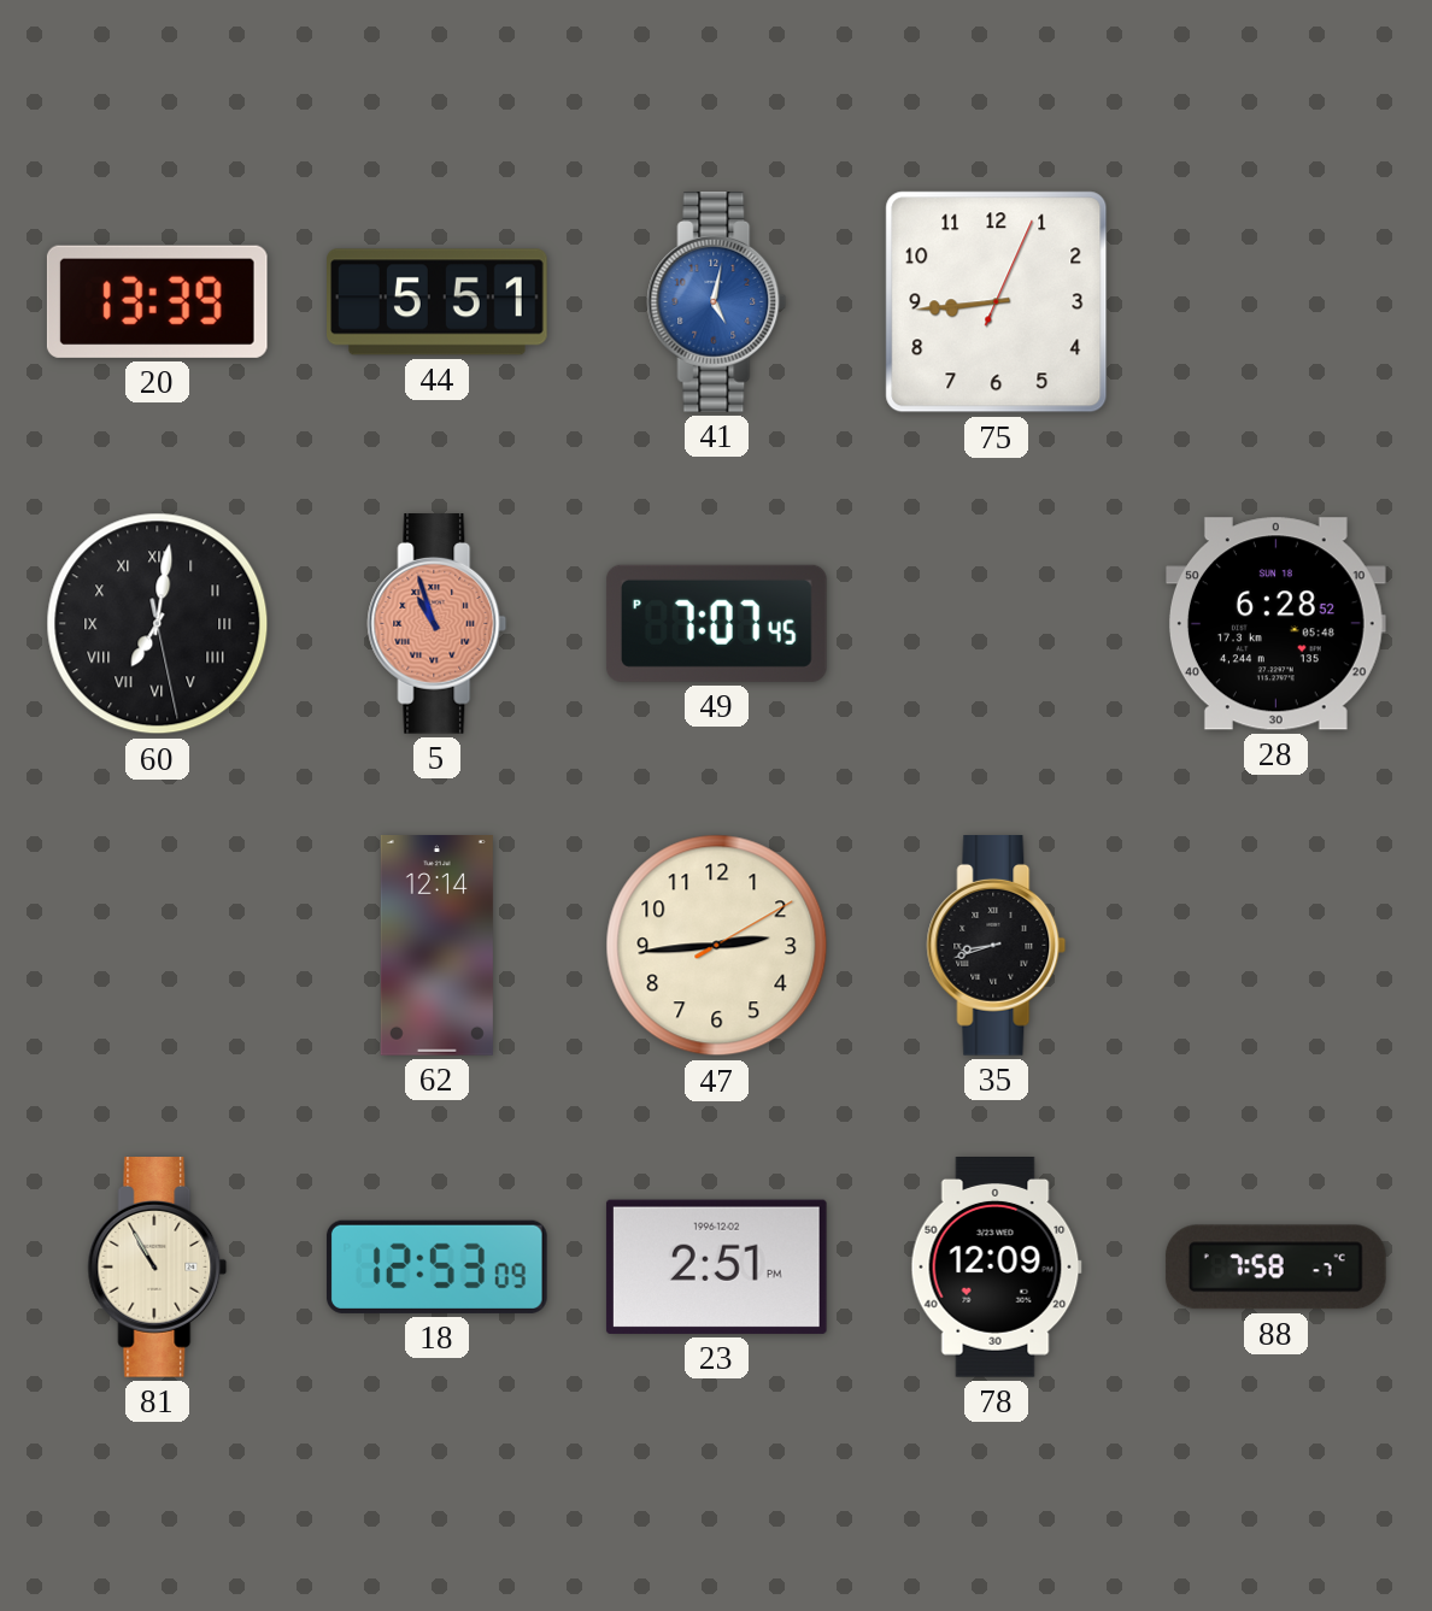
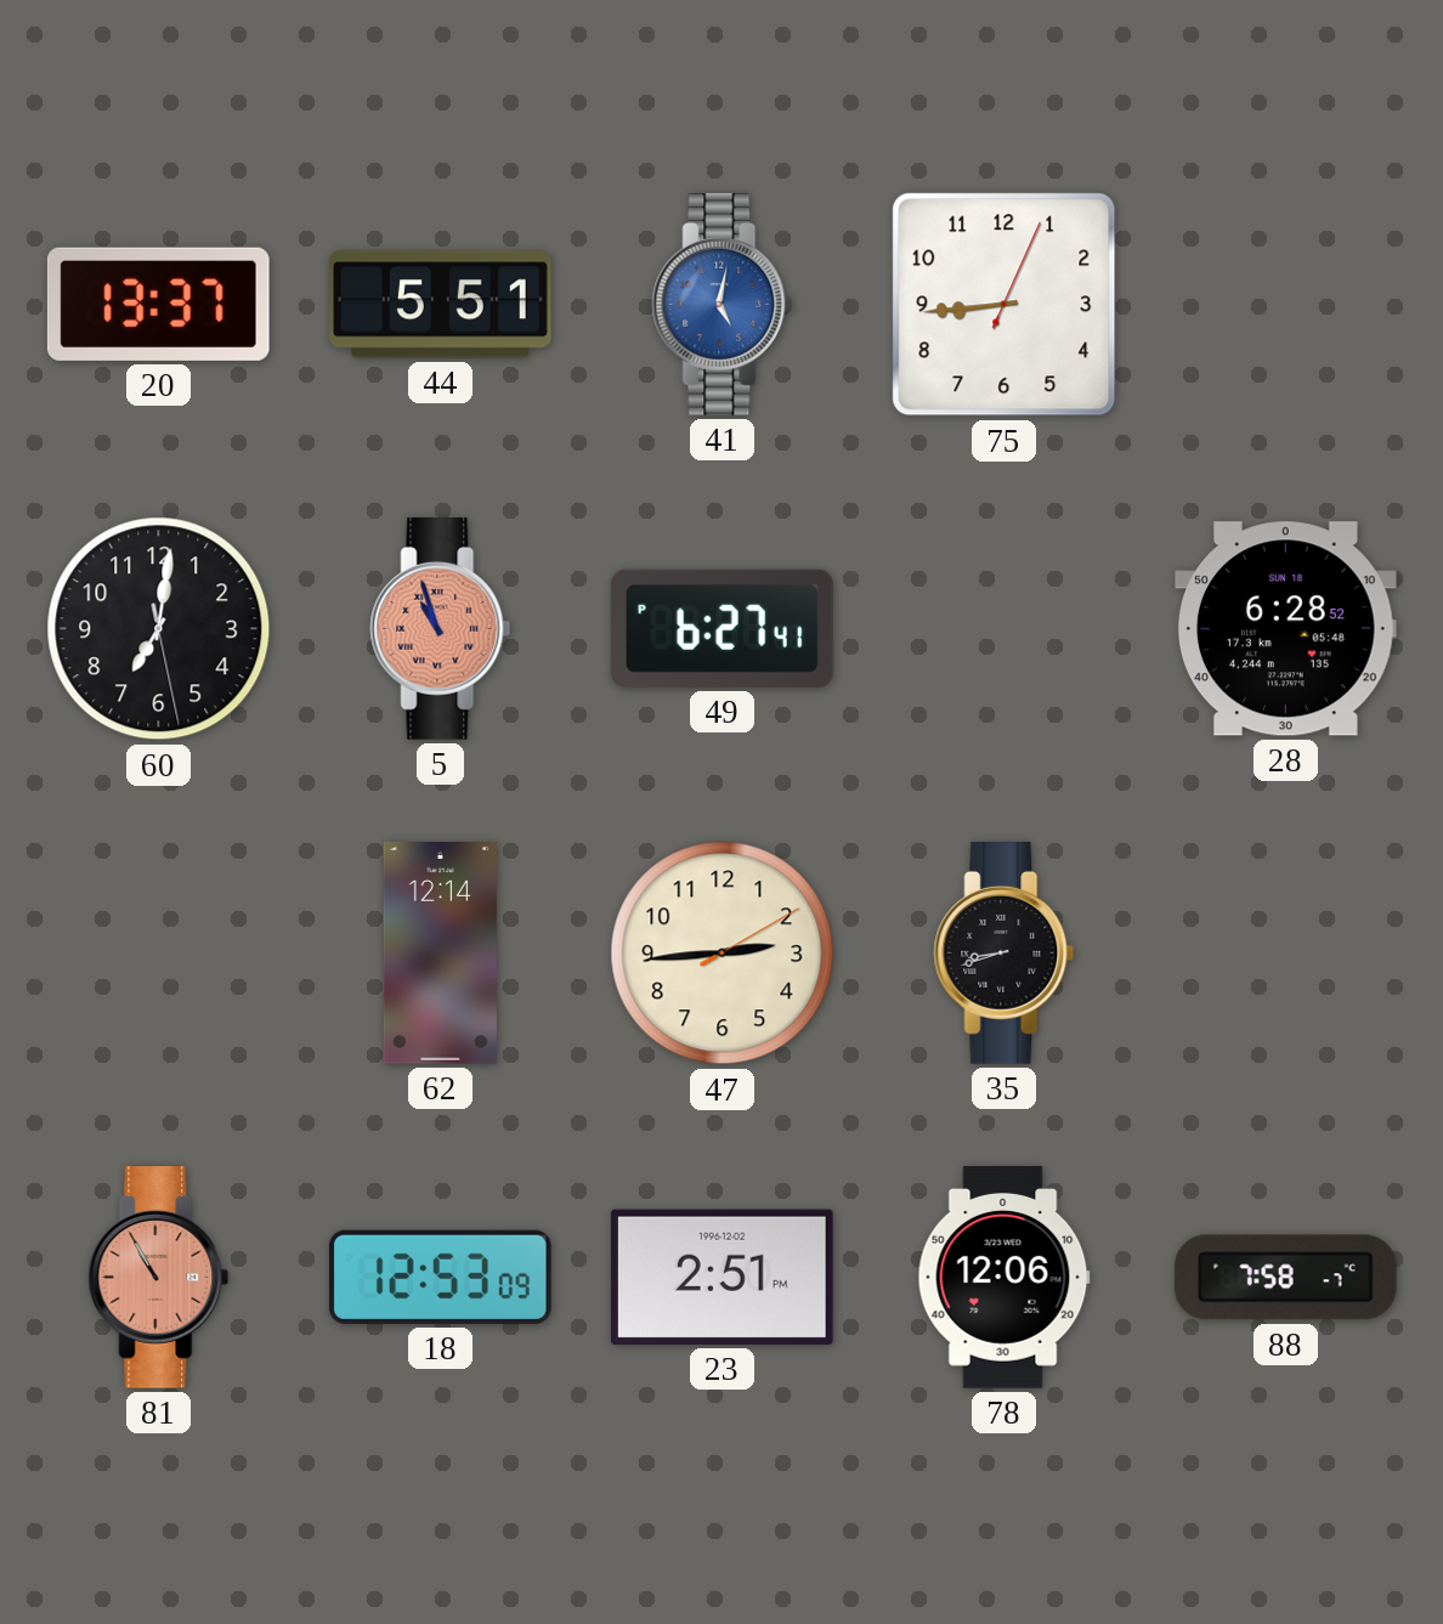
20: 13:39 -> 13:37
60 numerals: Roman -> Arabic
49: 7:07 -> 6:27
81 dial: cream -> salmon
78: 12:09 -> 12:06
